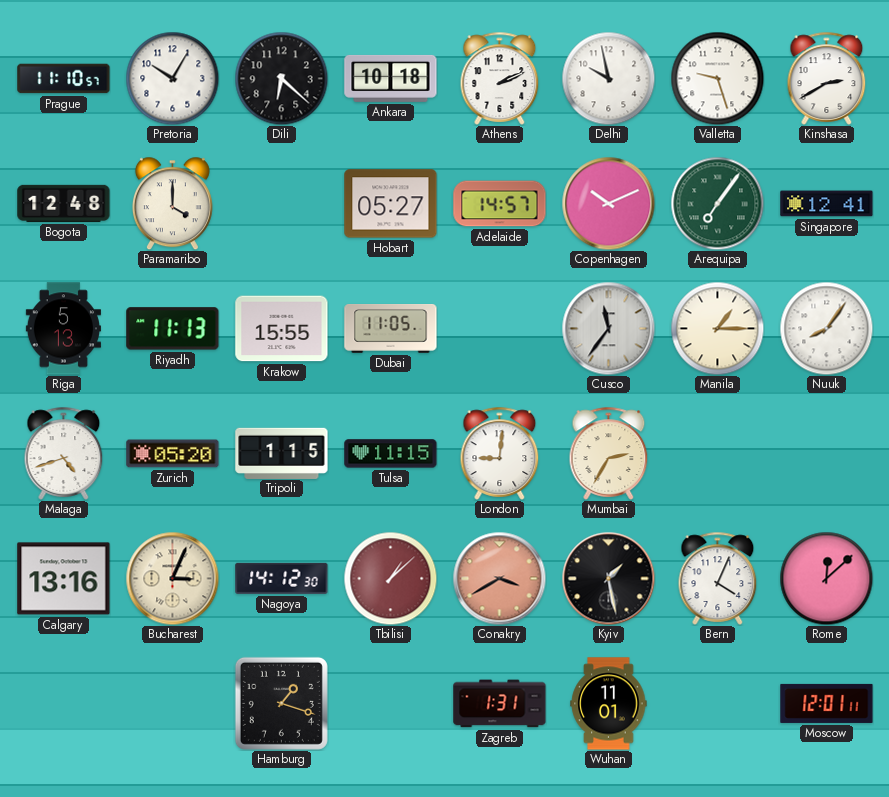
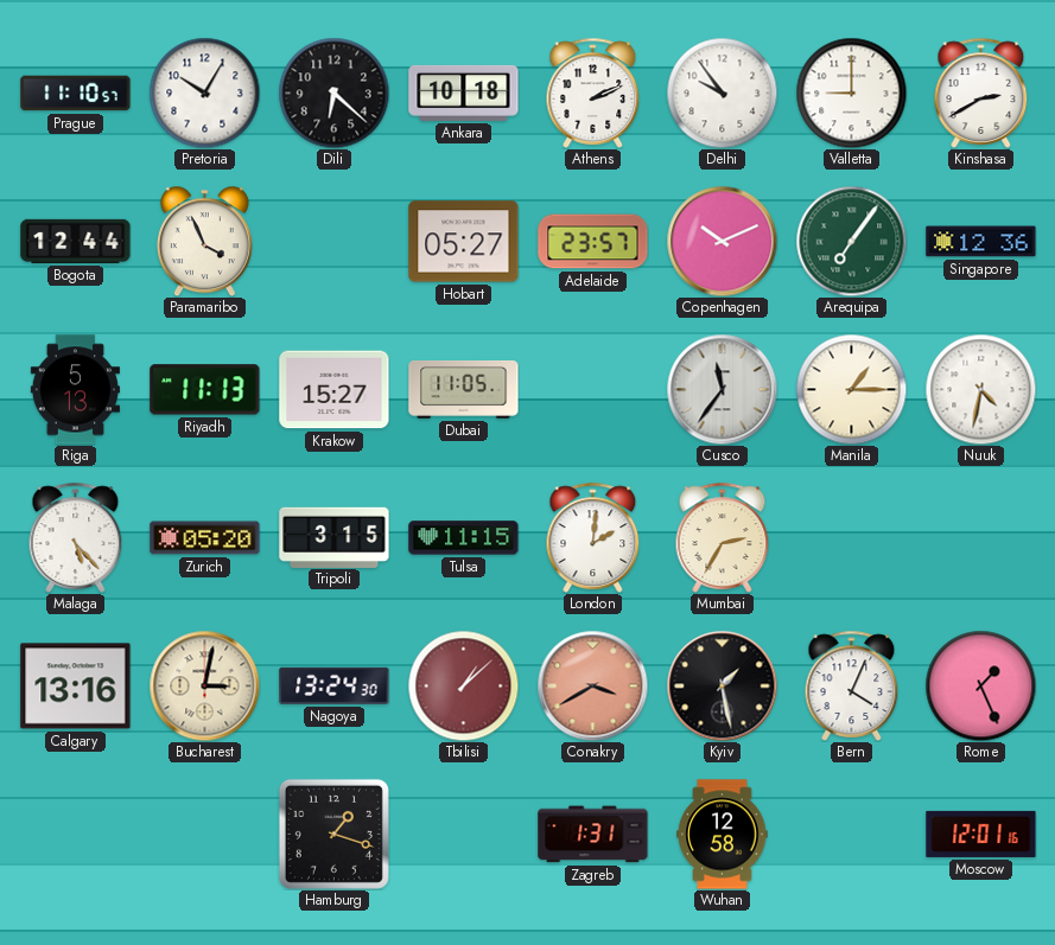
Delhi: 9:58 -> 9:54
Valletta: 9:27 -> 9:00
Bogota: 12:48 -> 12:44
Paramaribo: 4:00 -> 3:56
Adelaide: 14:57 -> 23:57
Singapore: 12:41 -> 12:36
Krakow: 15:55 -> 15:27
Nuuk: 8:06 -> 4:32
Malaga: 4:42 -> 5:23
Tripoli: 1:15 -> 3:15
London: 9:01 -> 2:01
Bucharest: 3:04 -> 3:02
Nagoya: 14:12 -> 13:24
Rome: 12:08 -> 1:26
Wuhan: 11:01 -> 12:58
Moscow: 12:01:11 -> 12:01:16
